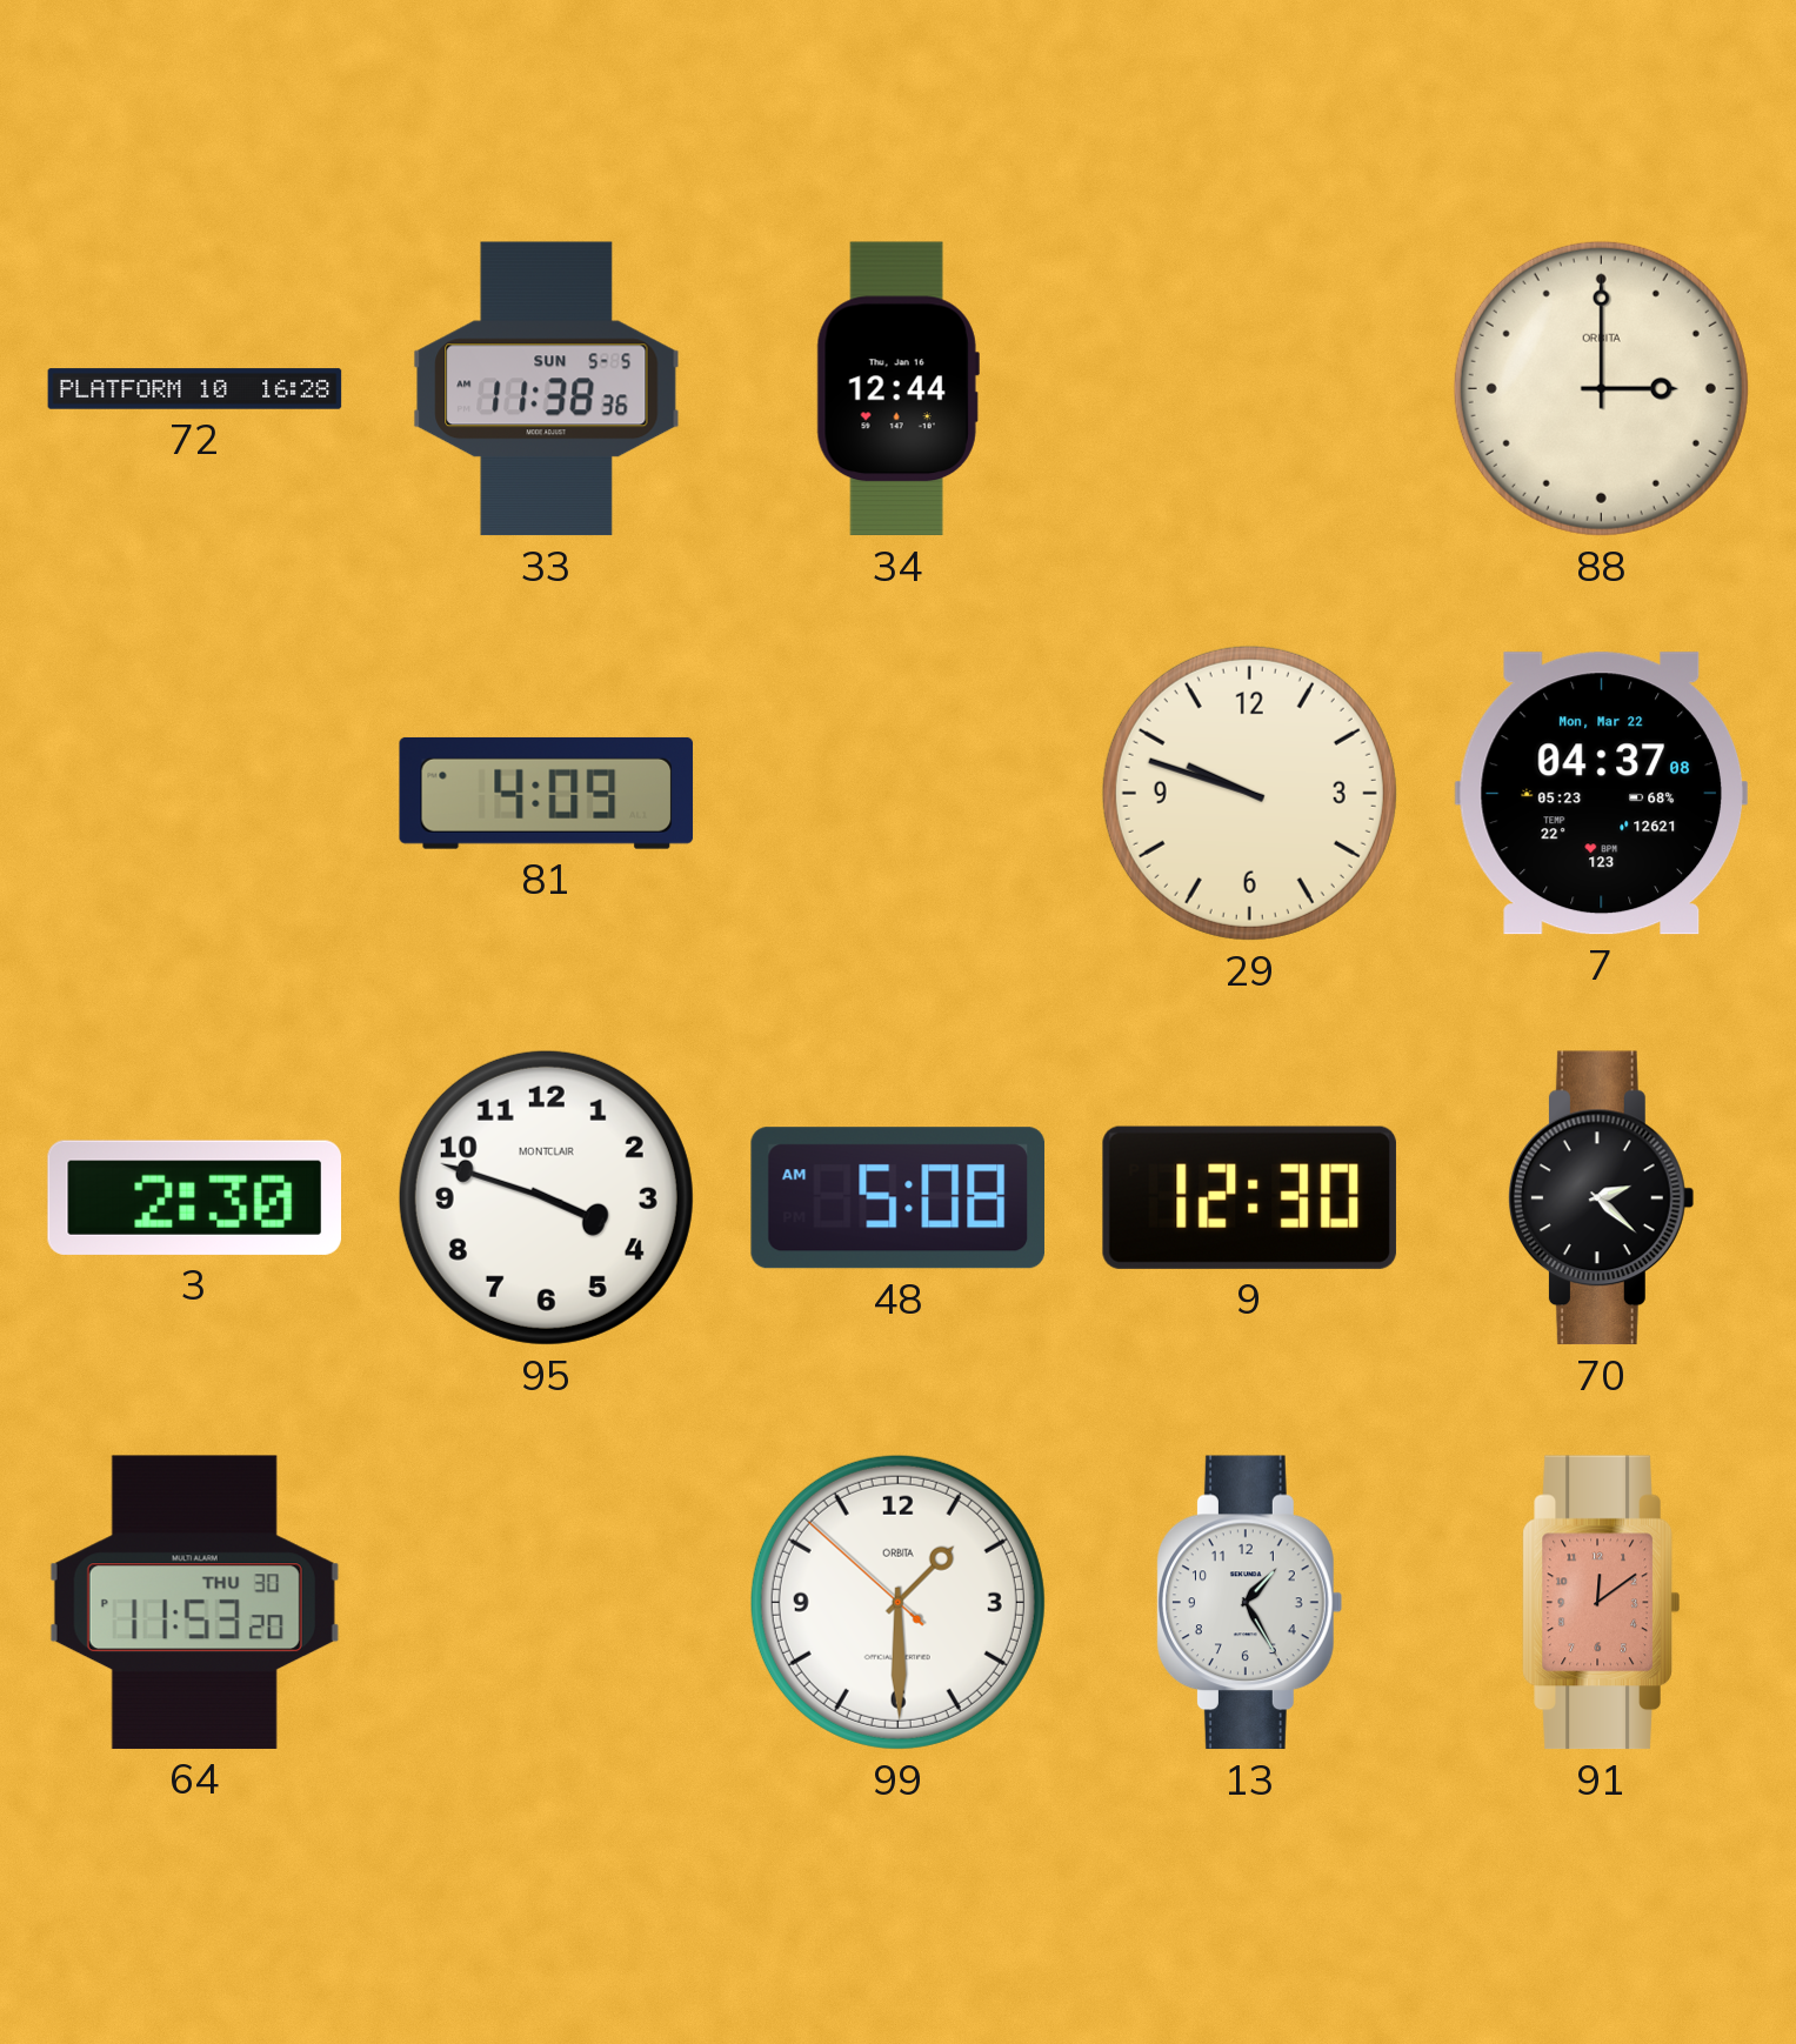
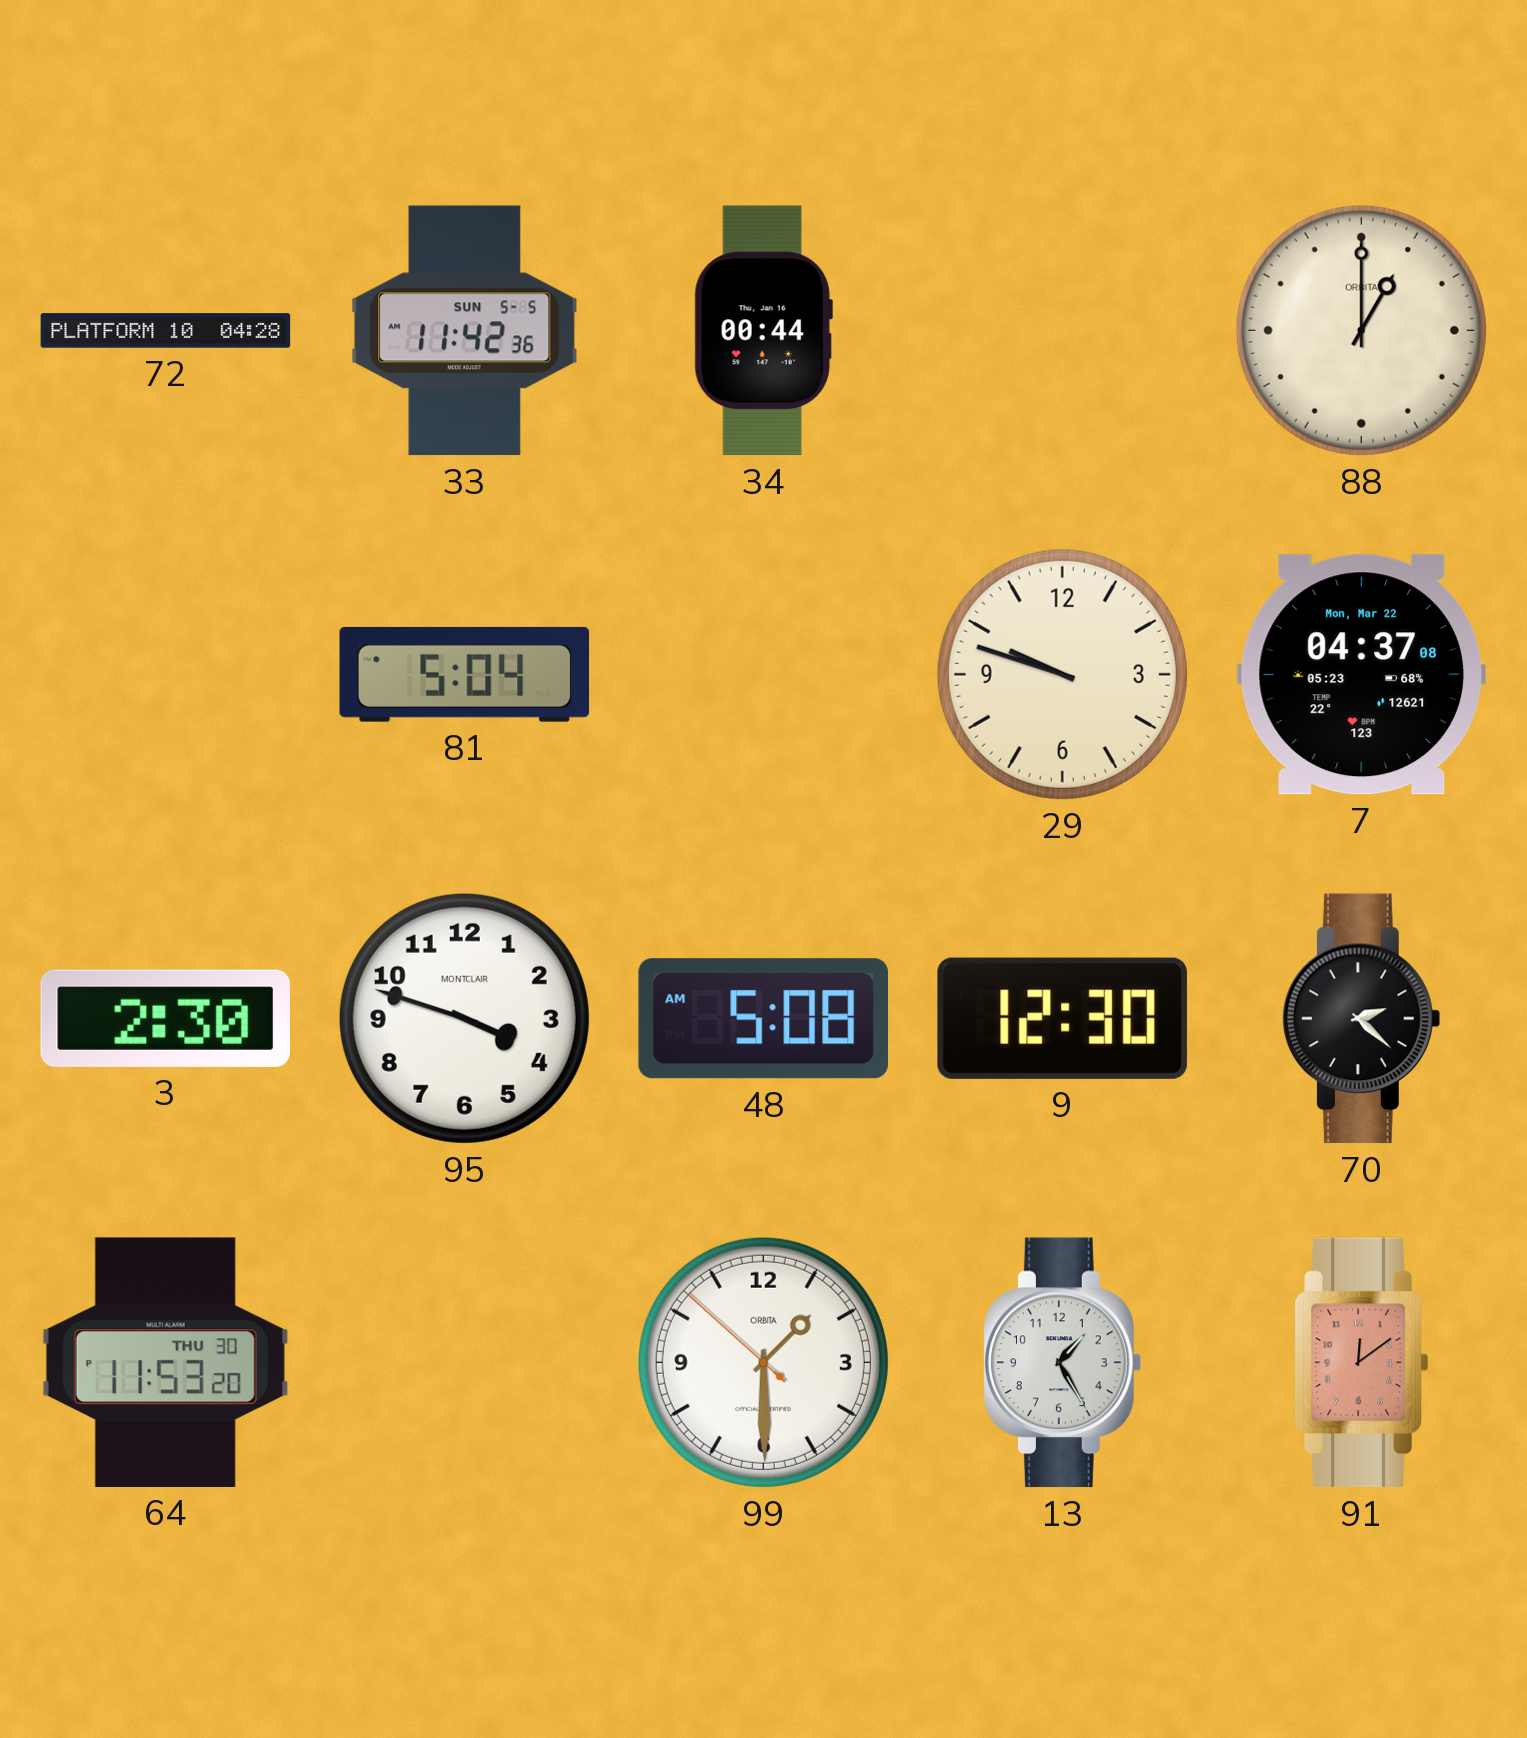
72: 16:28 -> 04:28
33: 11:38 -> 11:42
34: 12:44 -> 00:44
88: 3:00 -> 1:00
81: 4:09 -> 5:04
